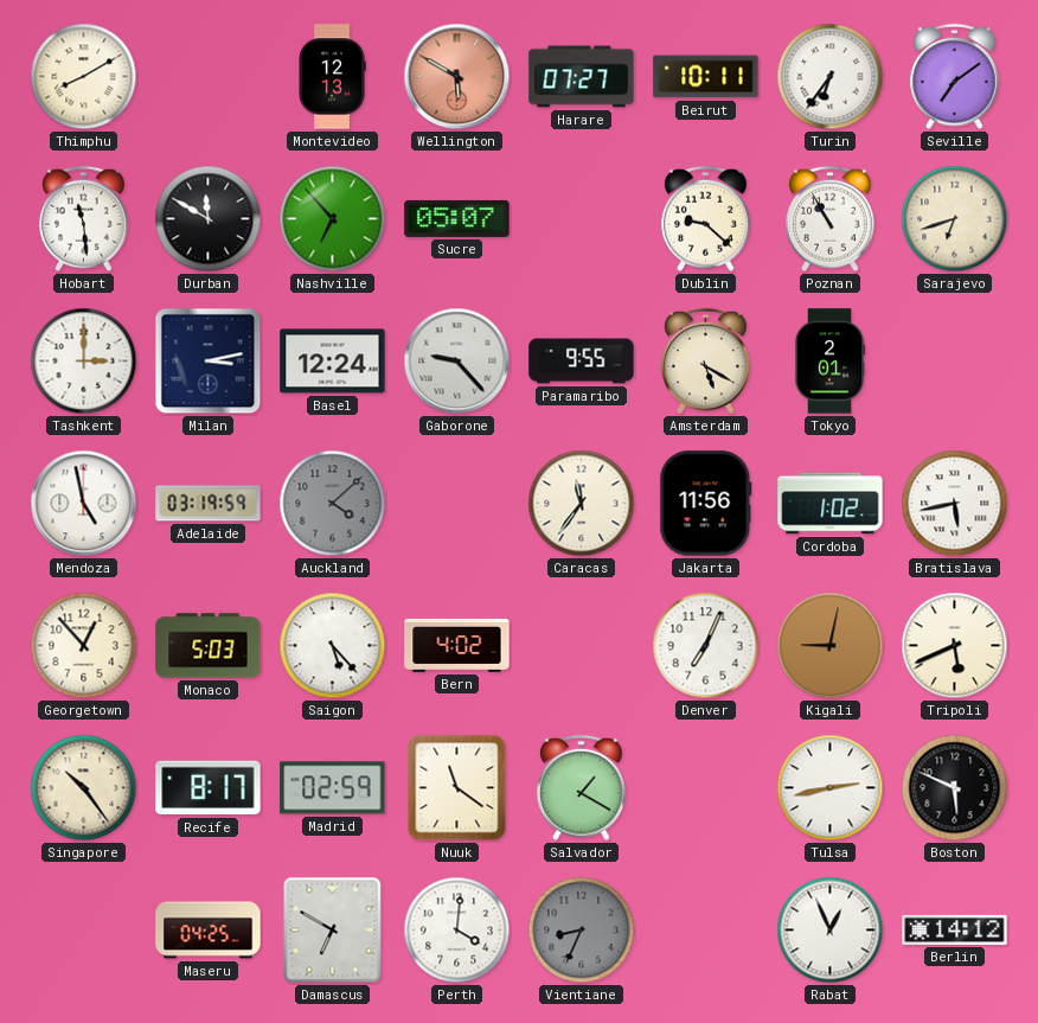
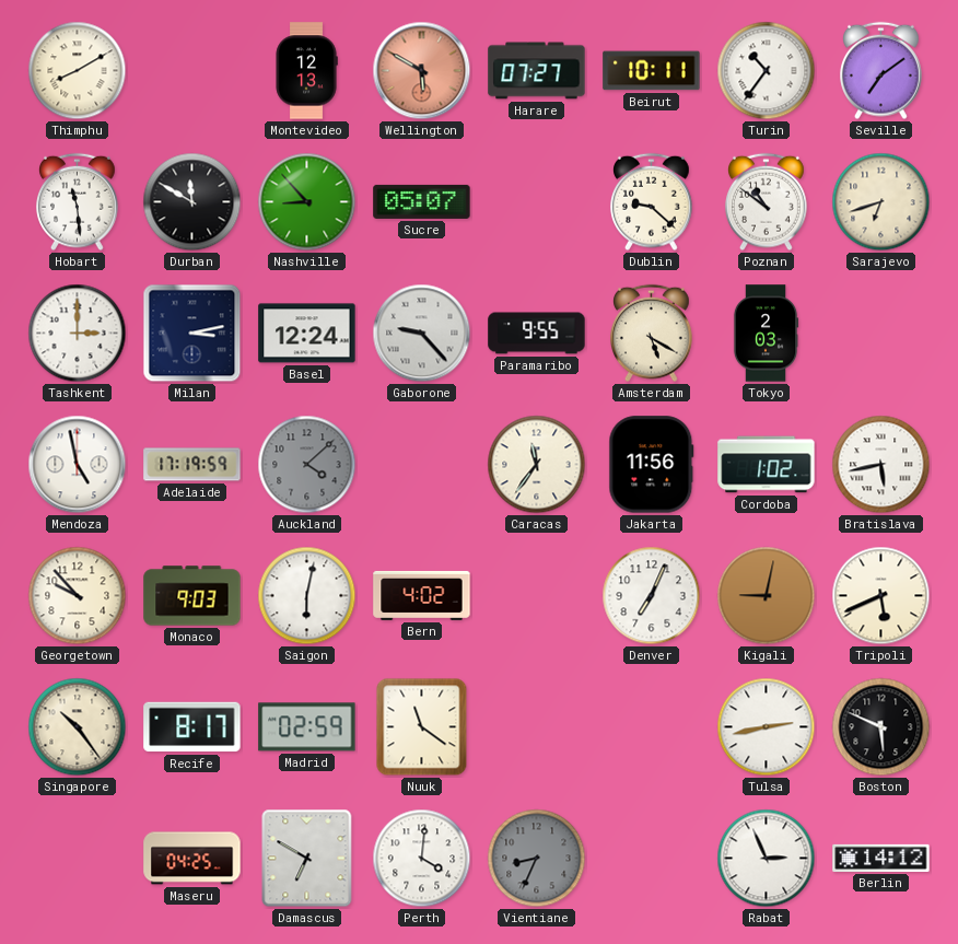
Turin: 6:36 -> 10:36
Nashville: 6:53 -> 8:53
Poznan: 10:55 -> 10:51
Tokyo: 2:01 -> 2:03
Adelaide: 03:19 -> 17:19
Georgetown: 12:53 -> 9:53
Monaco: 5:03 -> 9:03
Saigon: 5:23 -> 6:02
Salvador: 1:20 -> none
Rabat: 12:56 -> 2:56
